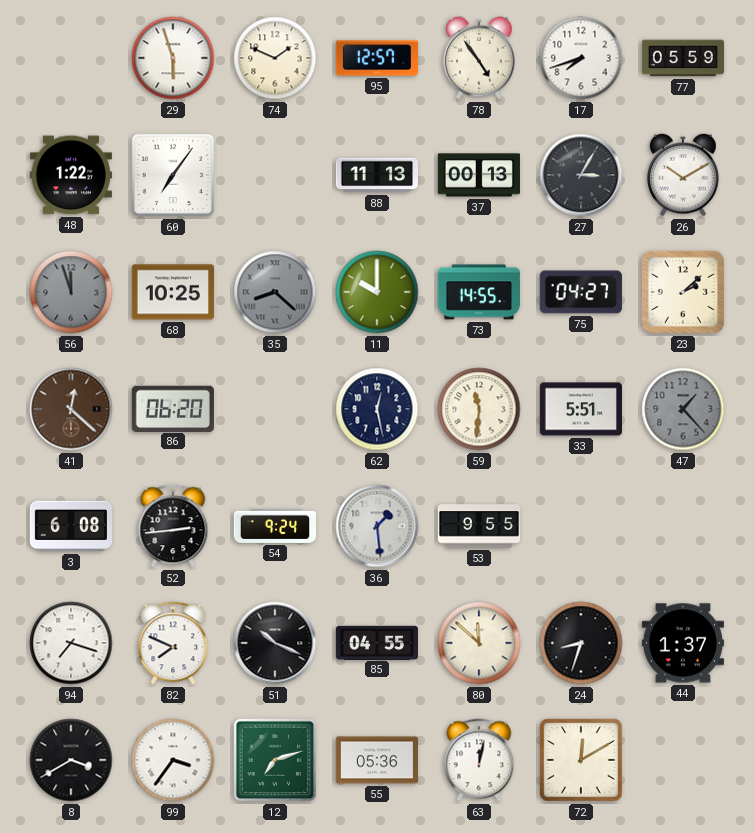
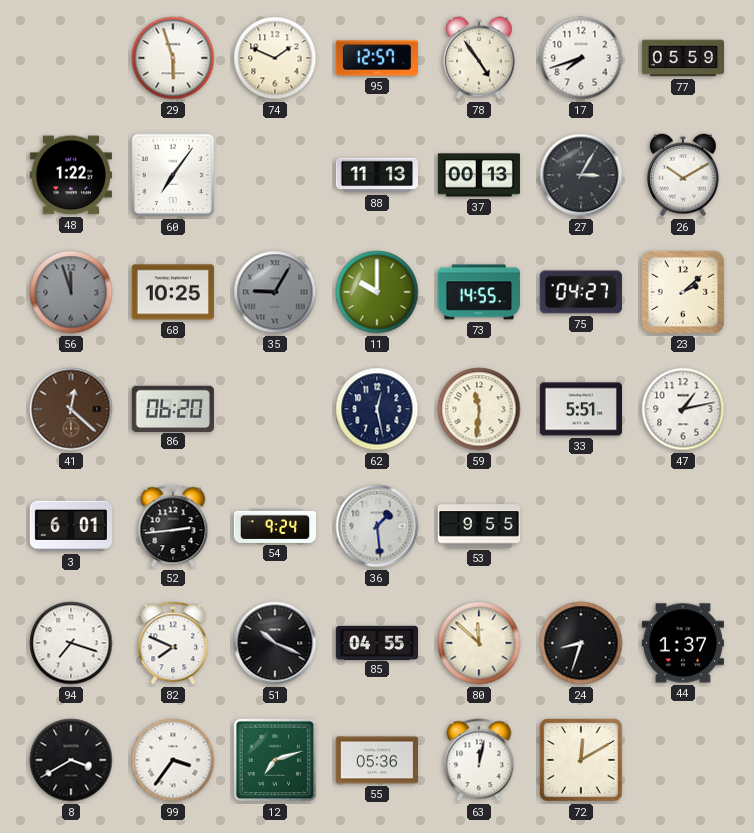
35: 8:22 -> 9:05
47: 1:23 -> 1:13
47 dial: grey -> white
3: 6:08 -> 6:01
